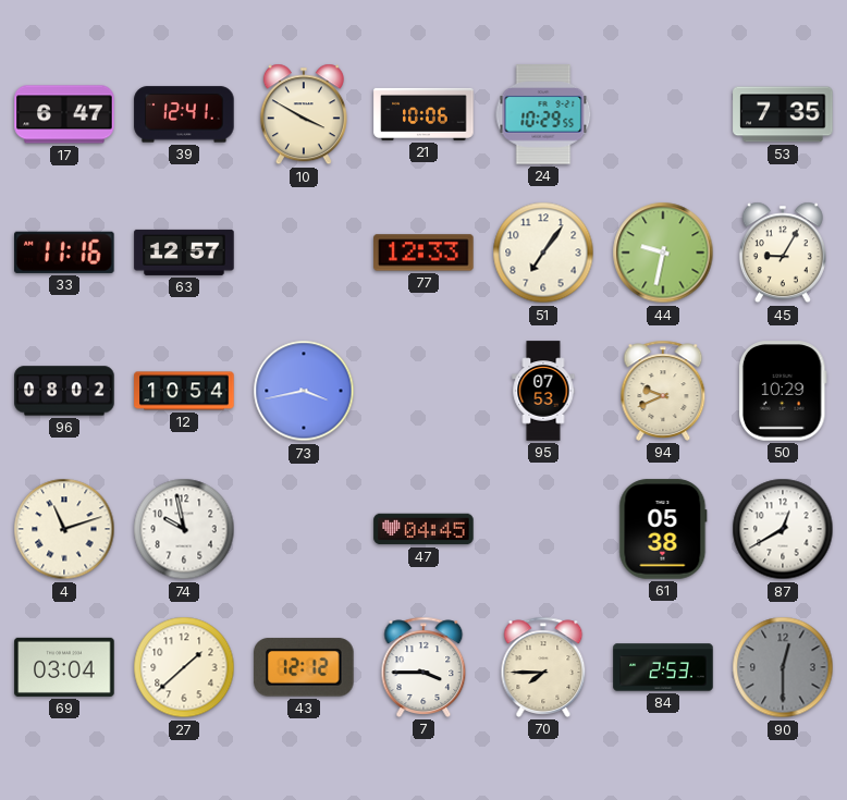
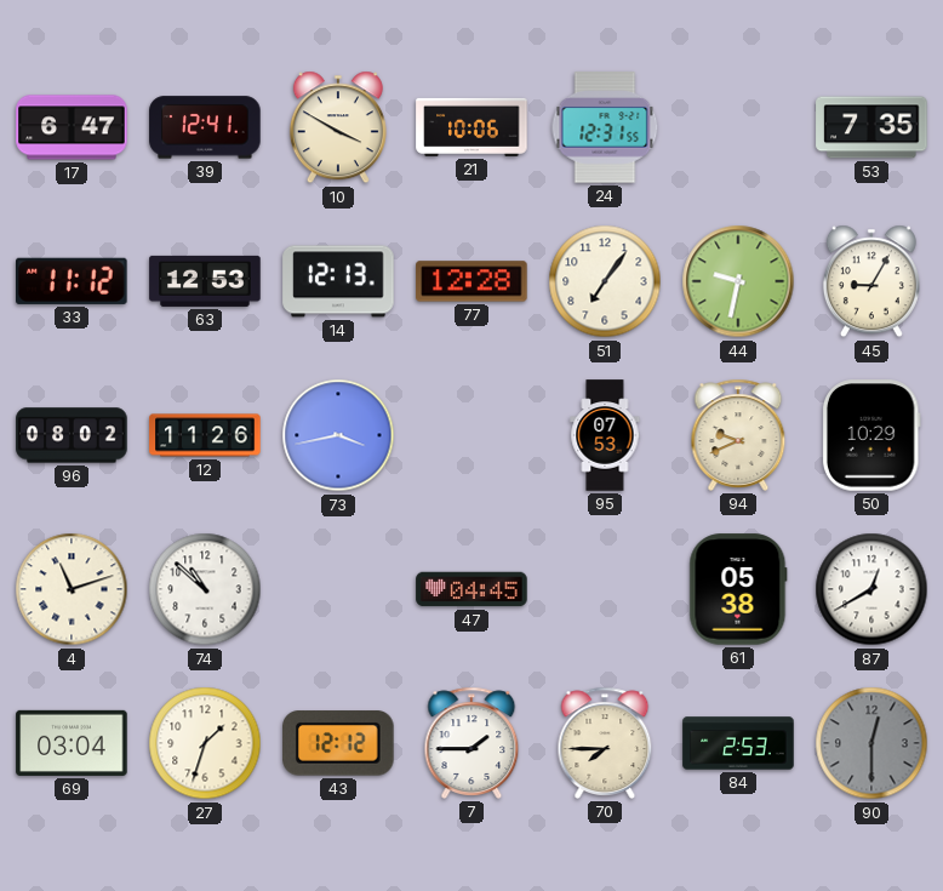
24: 10:29 -> 12:31
33: 11:16 -> 11:12
63: 12:57 -> 12:53
14: none -> 12:13
77: 12:33 -> 12:28
12: 10:54 -> 11:26
74: 9:58 -> 10:52
27: 1:38 -> 1:33
7: 3:45 -> 1:45
